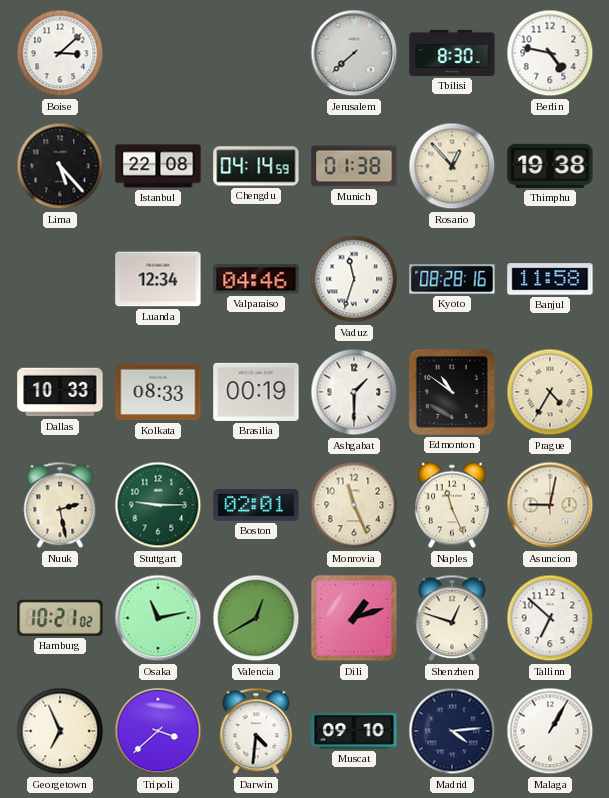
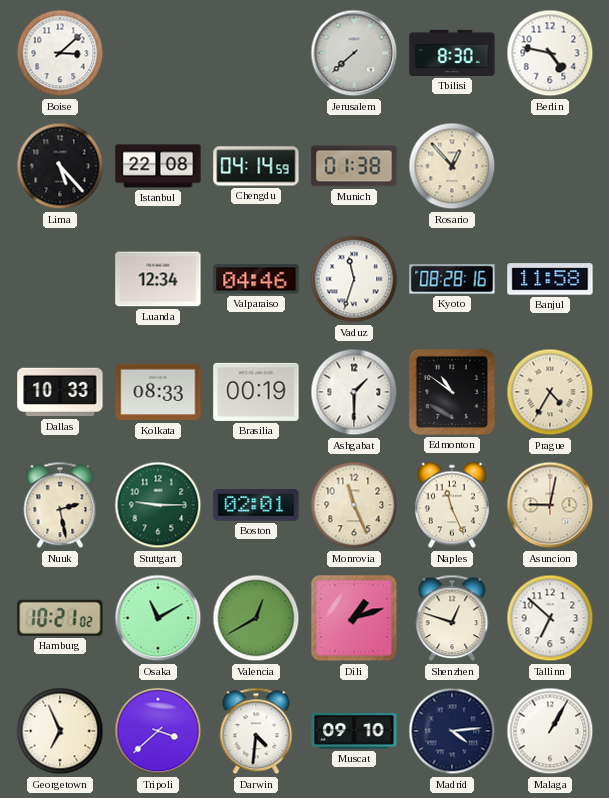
Thimphu: 19:38 -> none
Osaka: 11:13 -> 11:10
